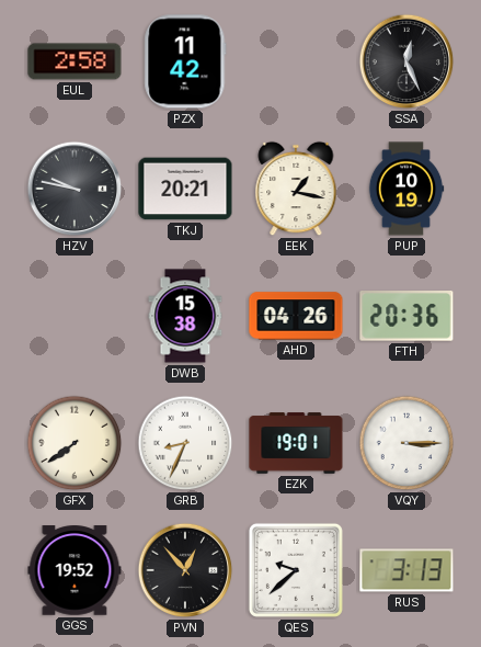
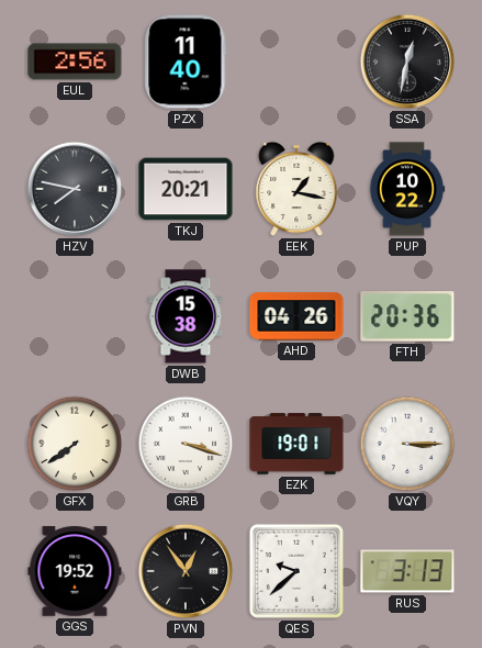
EUL: 2:58 -> 2:56
PZX: 11:42 -> 11:40
SSA: 12:26 -> 12:32
HZV: 9:47 -> 7:47
PUP: 10:19 -> 10:22
GRB: 8:34 -> 3:18
PVN: 12:53 -> 12:54
